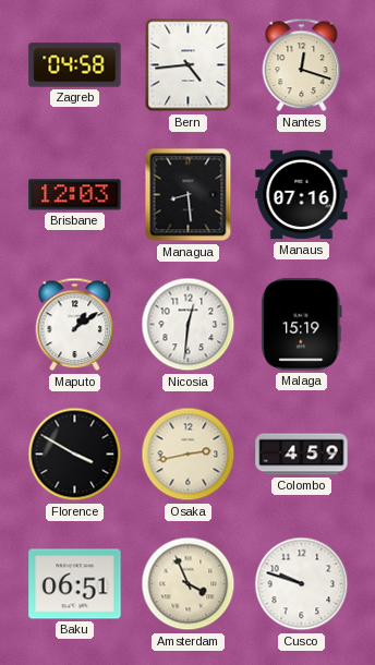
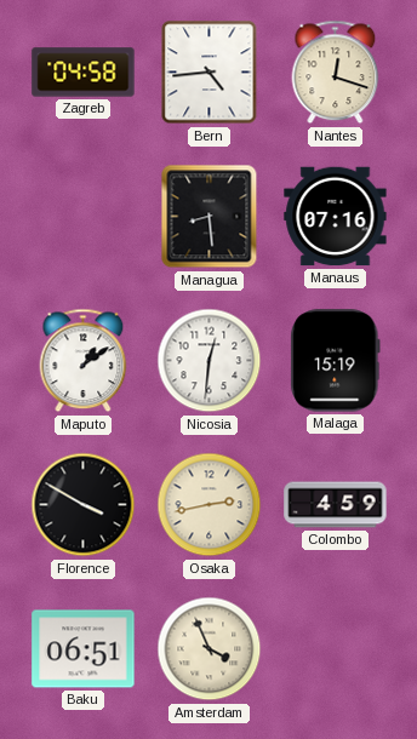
Brisbane: 12:03 -> none
Cusco: 9:48 -> none
